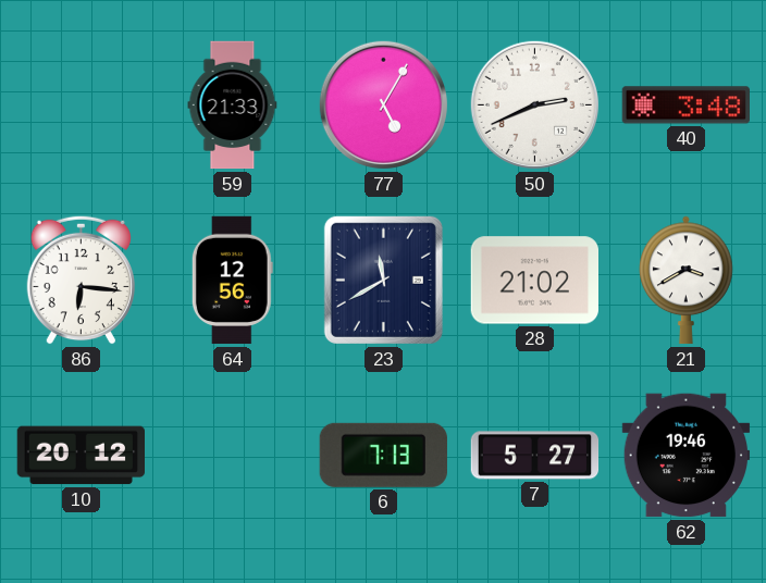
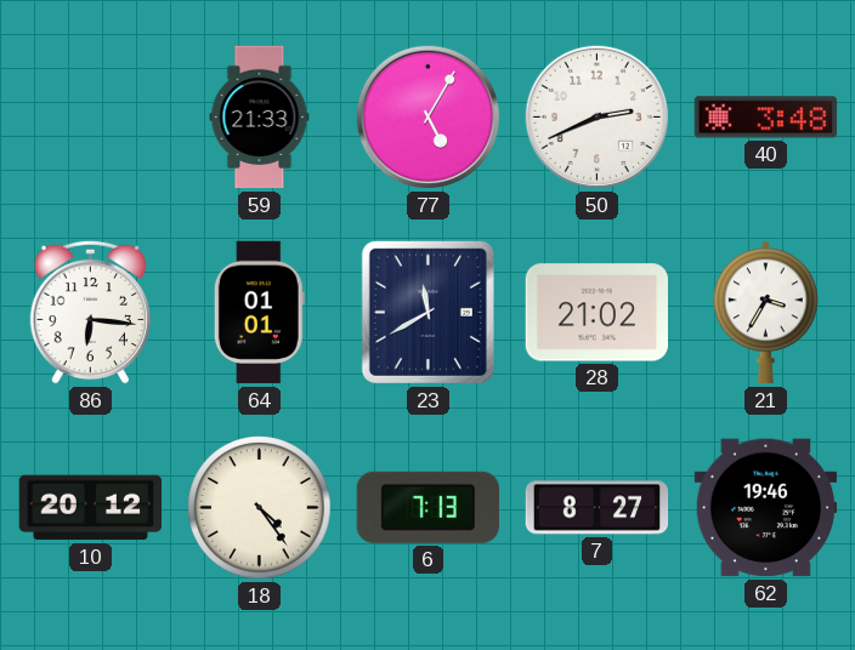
64: 12:56 -> 01:01
21: 3:40 -> 3:35
18: none -> 4:24
7: 5:27 -> 8:27
